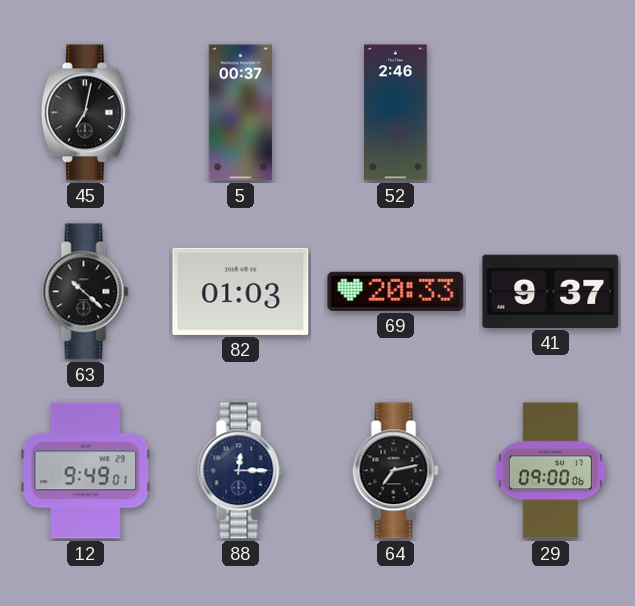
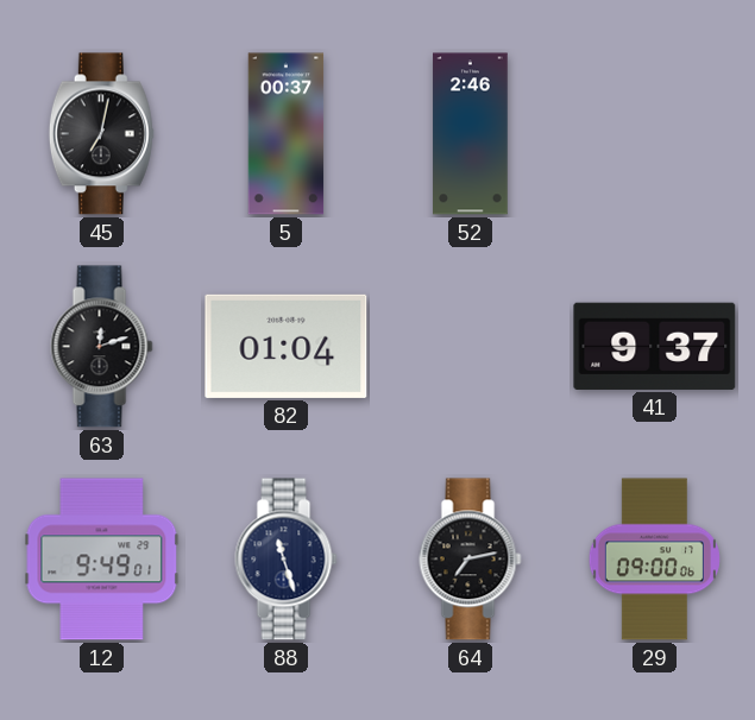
63: 10:22 -> 12:12
82: 01:03 -> 01:04
69: 20:33 -> none
88: 12:15 -> 11:27
